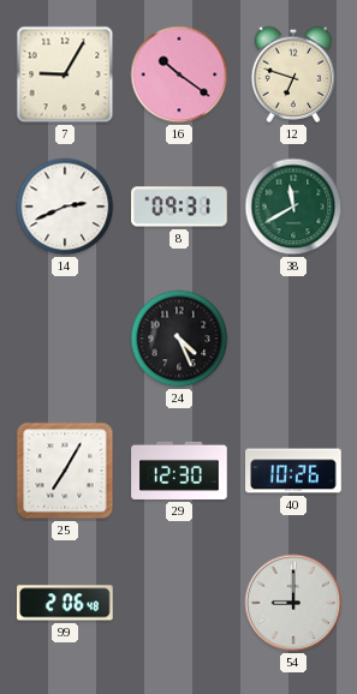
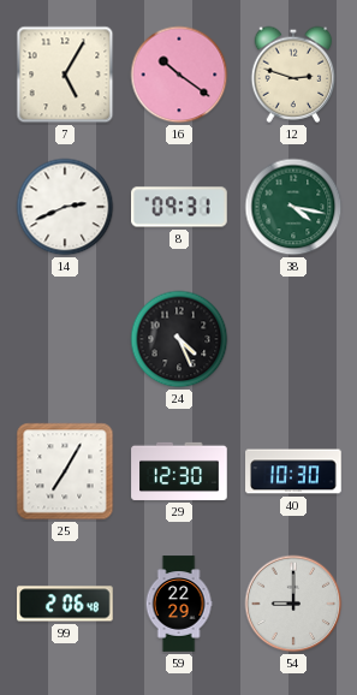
7: 9:05 -> 5:05
12: 6:48 -> 2:48
38: 11:40 -> 4:17
40: 10:26 -> 10:30
59: none -> 22:29
